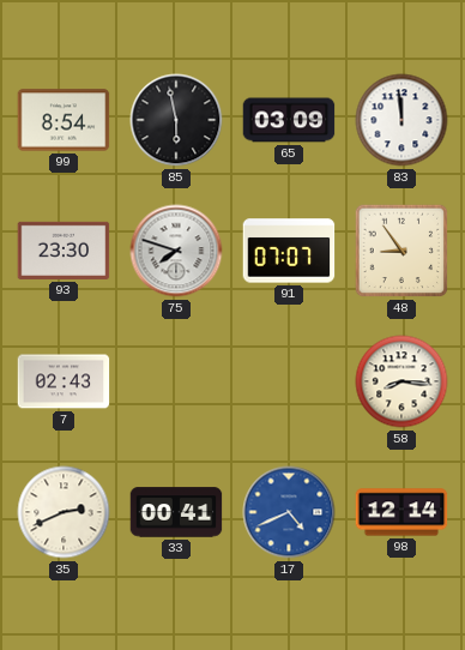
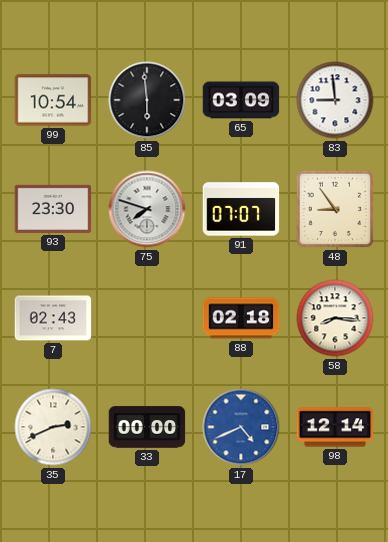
99: 8:54 -> 10:54
85: 5:58 -> 5:59
83: 11:59 -> 8:59
88: none -> 02:18
33: 00:41 -> 00:00
